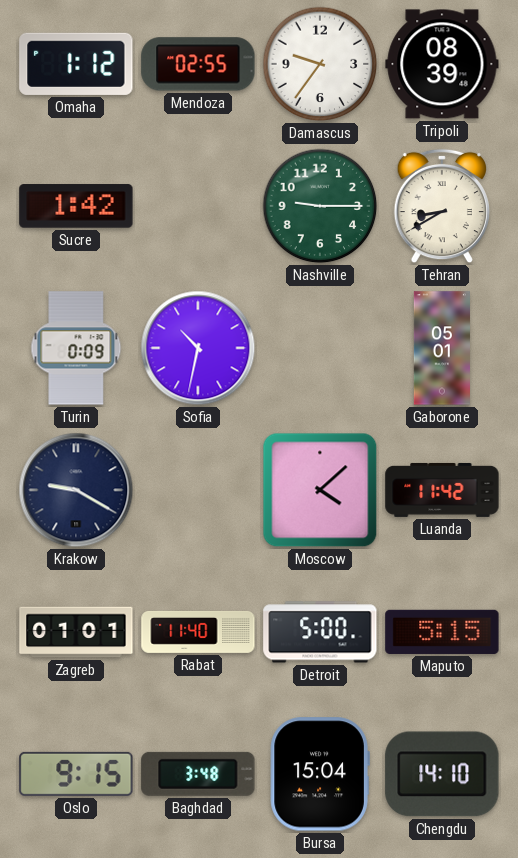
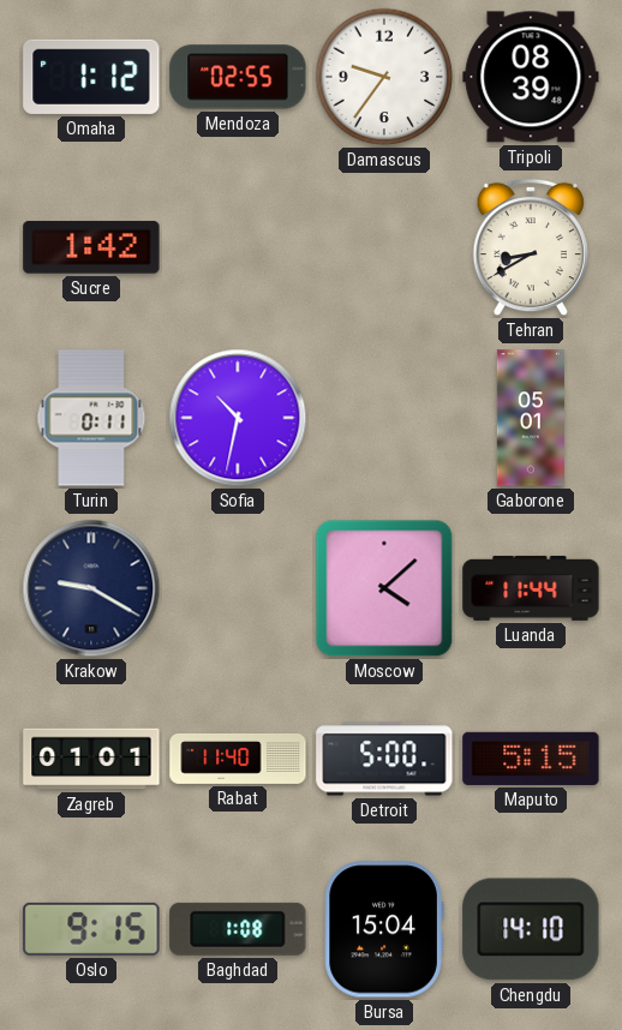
Nashville: 9:15 -> none
Turin: 0:09 -> 0:11
Luanda: 11:42 -> 11:44
Baghdad: 3:48 -> 1:08
